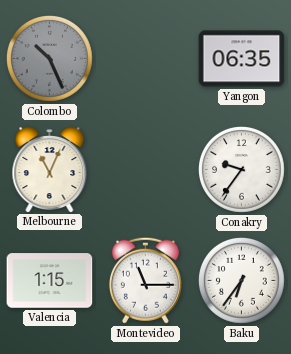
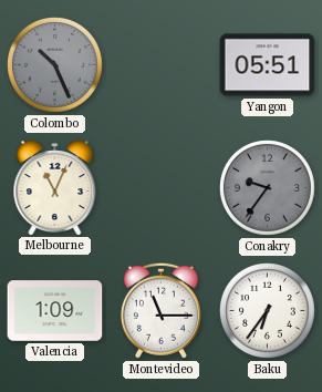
Yangon: 06:35 -> 05:51
Conakry dial: white -> grey
Valencia: 1:15 -> 1:09
